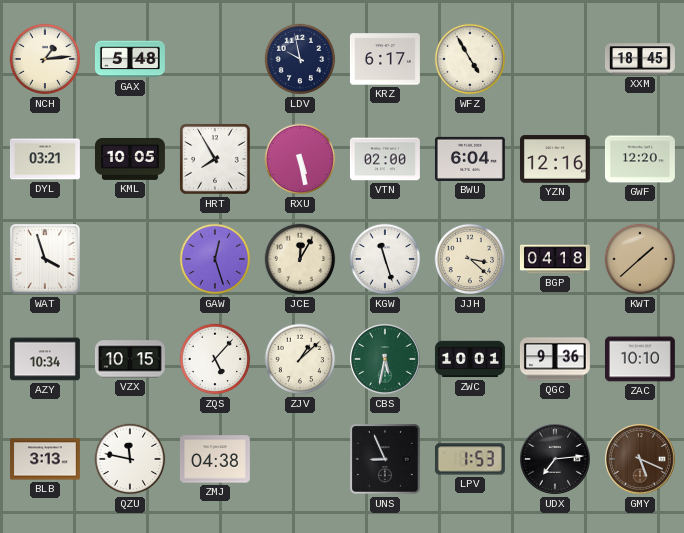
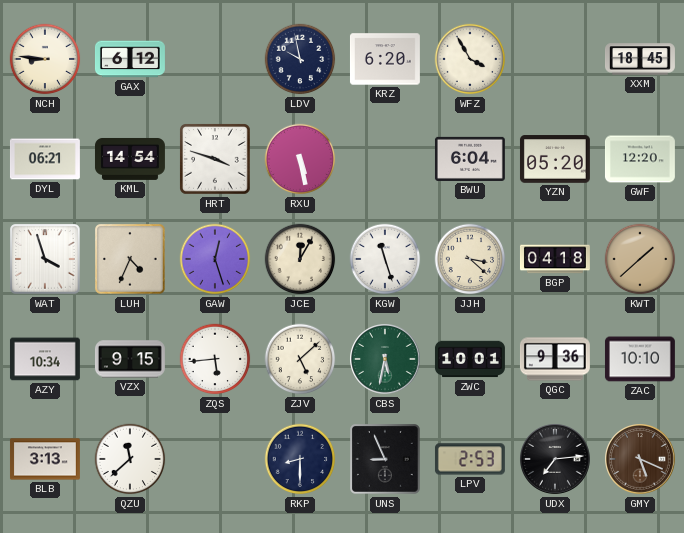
NCH: 1:14 -> 8:46
GAX: 5:48 -> 6:12
KRZ: 6:17 -> 6:20
WFZ: 4:55 -> 3:55
DYL: 03:21 -> 06:21
KML: 10:05 -> 14:54
HRT: 7:55 -> 3:48
VTN: 02:00 -> none
YZN: 12:16 -> 05:20
LUH: none -> 4:34
VZX: 10:15 -> 9:15
ZQS: 5:07 -> 5:44
ZJV: 1:08 -> 5:08
QZU: 11:47 -> 11:38
ZMJ: 04:38 -> none
RKP: none -> 8:30
LPV: 1:53 -> 2:53
